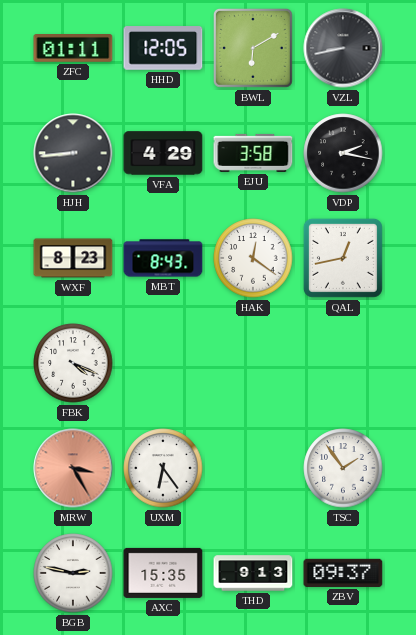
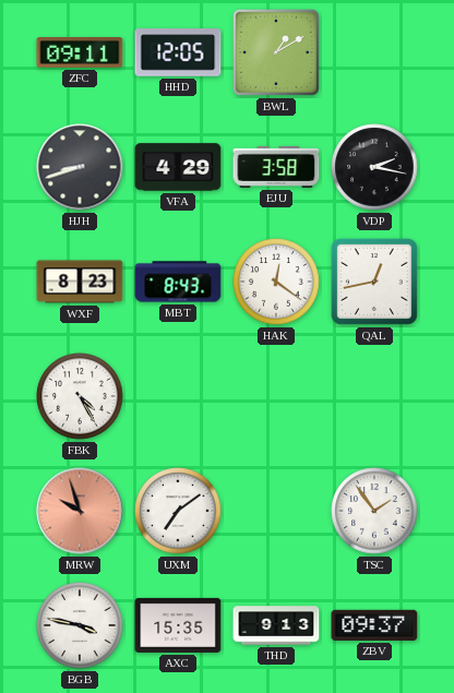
ZFC: 01:11 -> 09:11
BWL: 6:10 -> 1:10
VZL: 8:43 -> none
HJH: 8:44 -> 8:42
FBK: 4:19 -> 4:25
MRW: 3:25 -> 9:57
UXM: 6:24 -> 7:09
BGB: 2:47 -> 3:47
